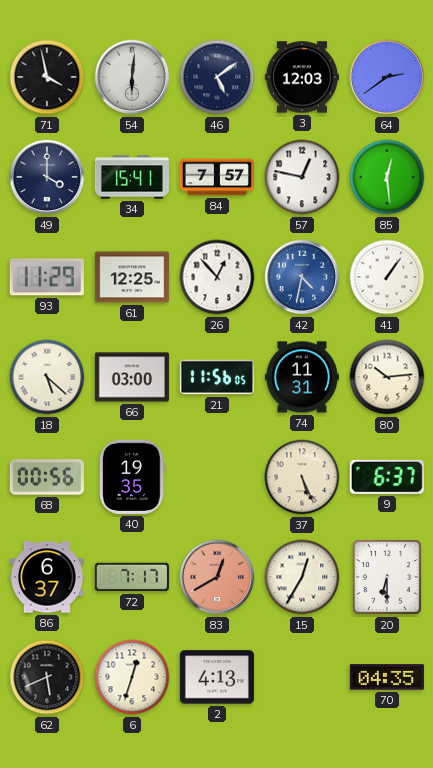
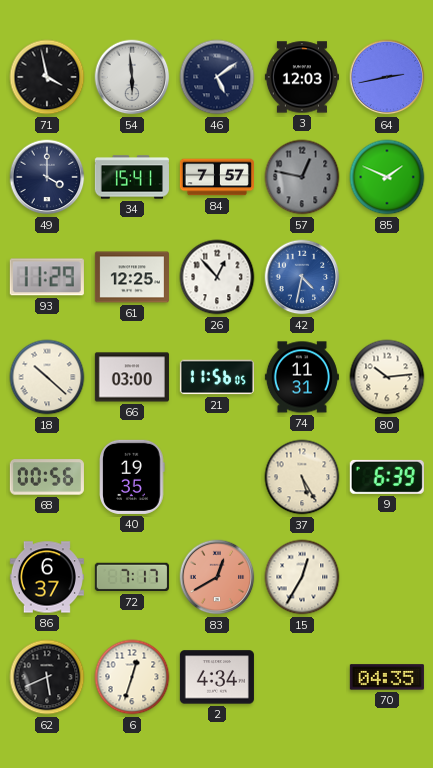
54: 6:01 -> 5:59
64: 2:39 -> 2:43
57 dial: white -> grey
85: 12:29 -> 1:49
41: 1:06 -> none
18: 5:22 -> 10:22
37: 5:26 -> 5:25
9: 6:37 -> 6:39
20: 6:30 -> none
2: 4:13 -> 4:34
